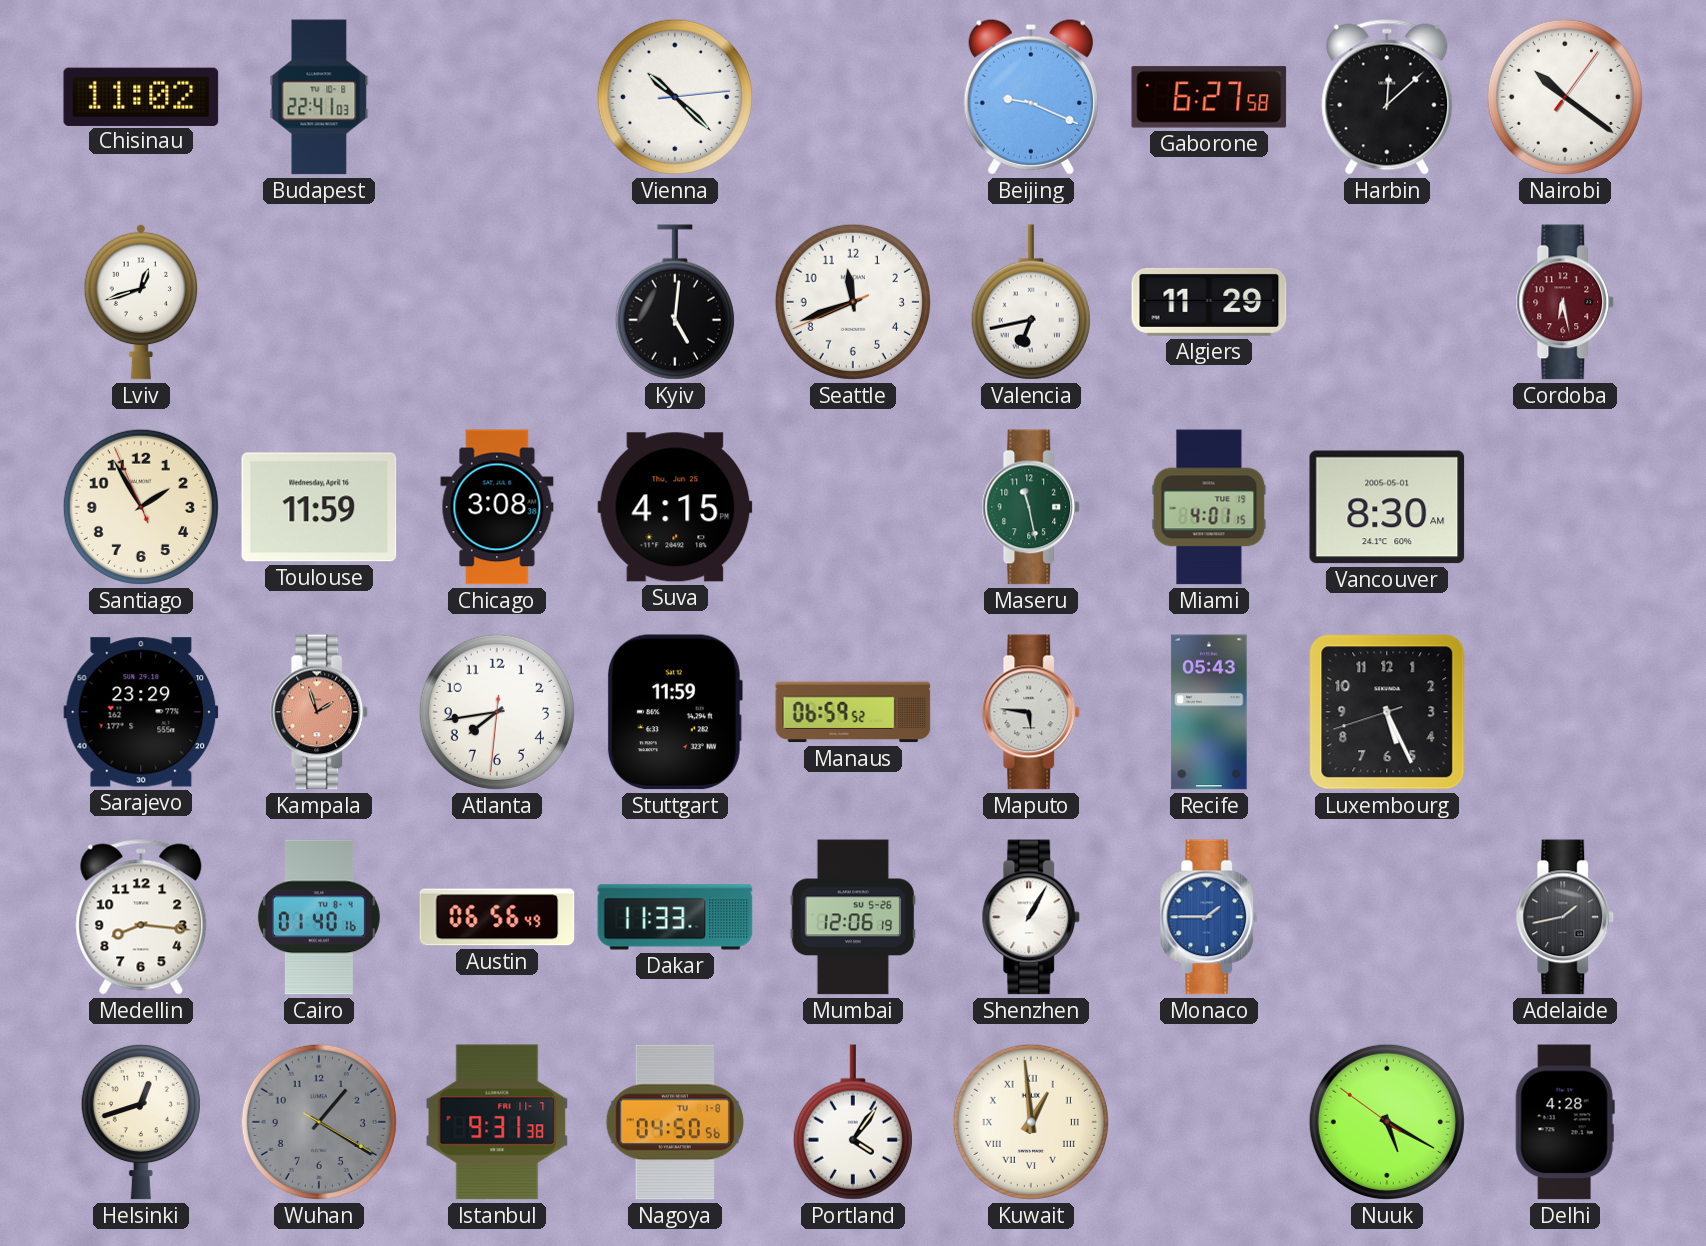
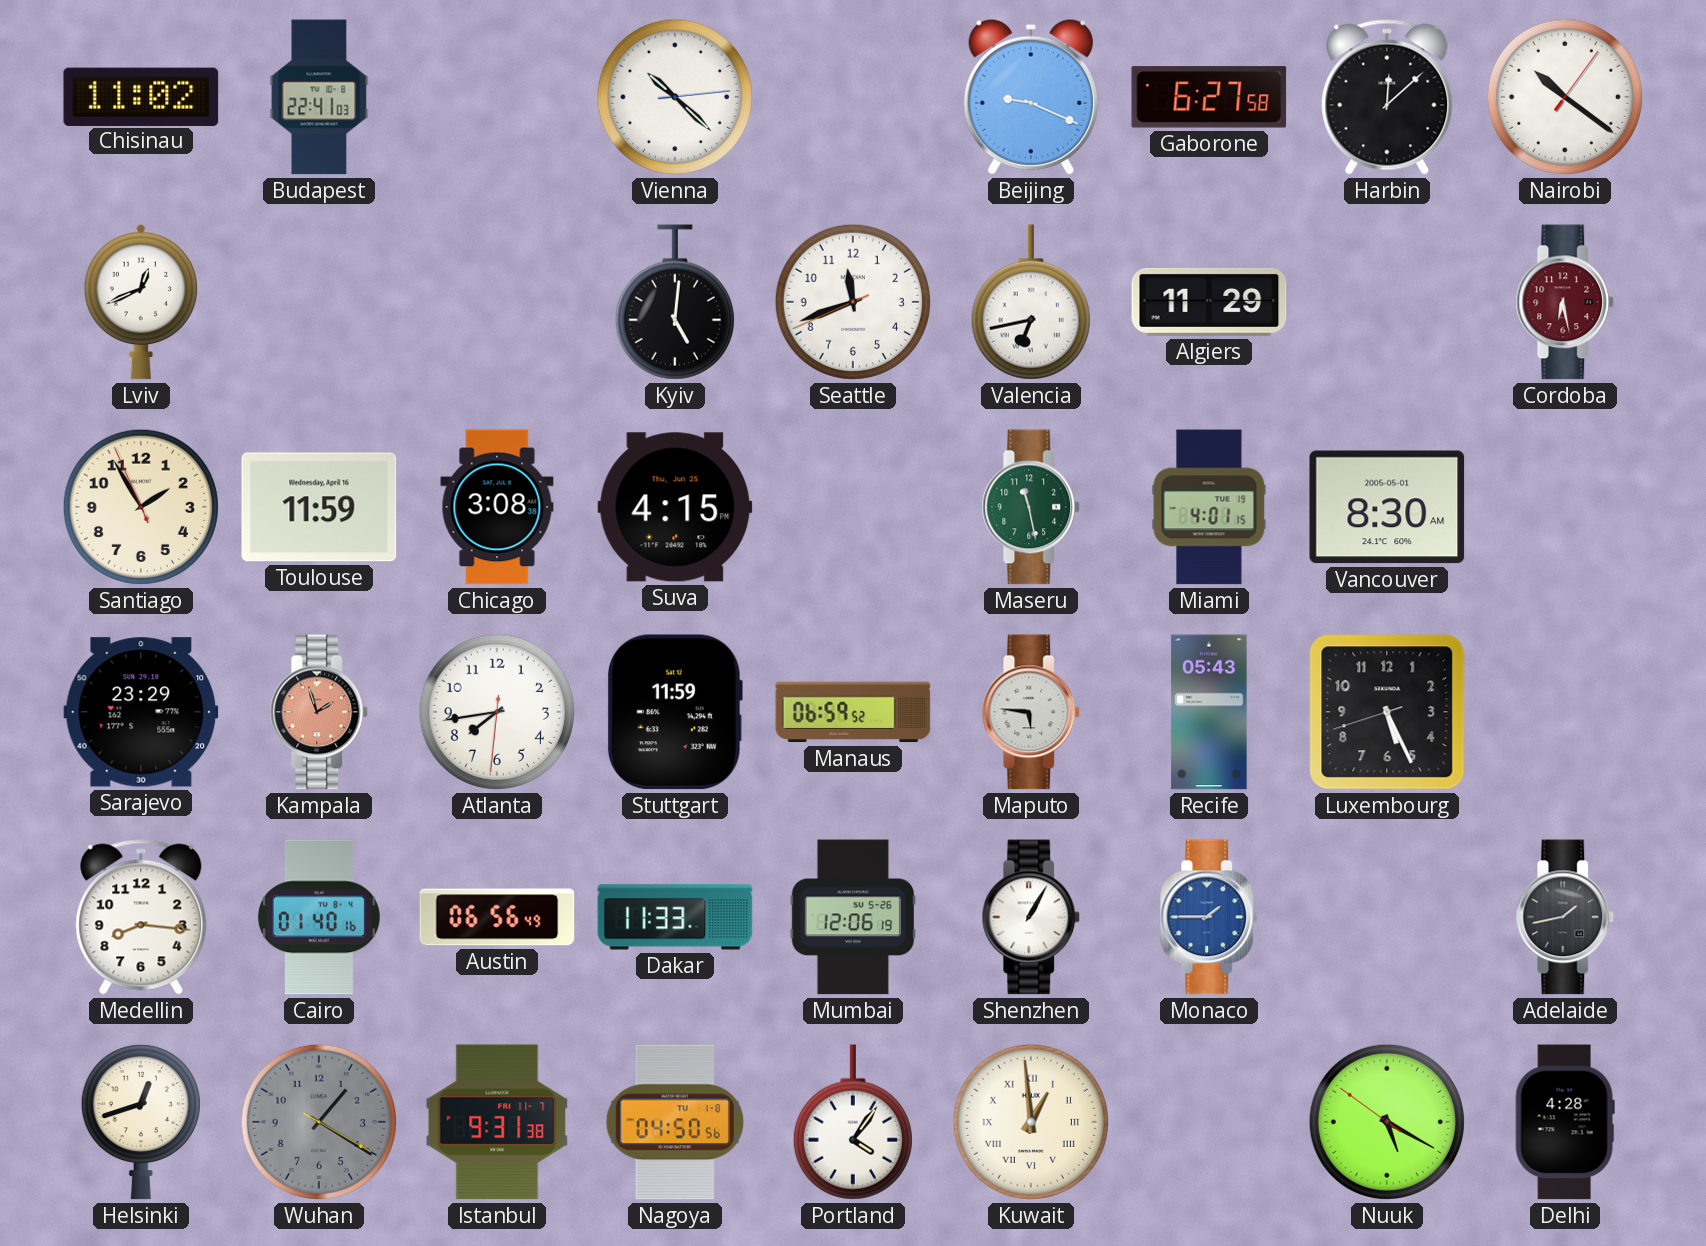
Lviv: 12:42 -> 12:41
